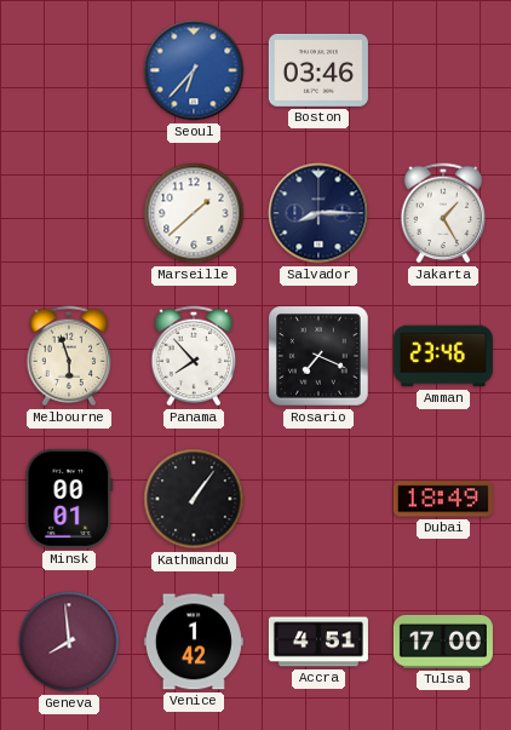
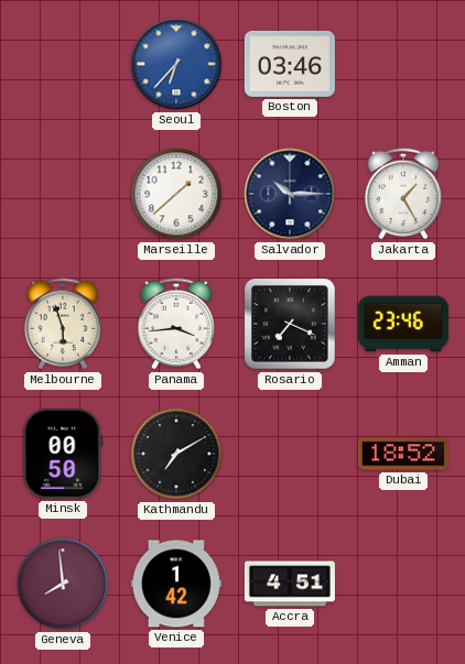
Salvador: 8:15 -> 10:15
Panama: 7:53 -> 3:44
Minsk: 00:01 -> 00:50
Kathmandu: 1:06 -> 7:10
Dubai: 18:49 -> 18:52
Tulsa: 17:00 -> none
